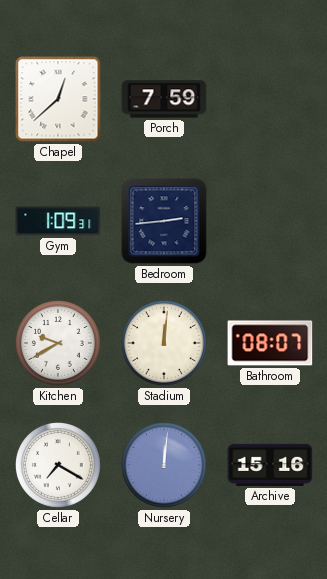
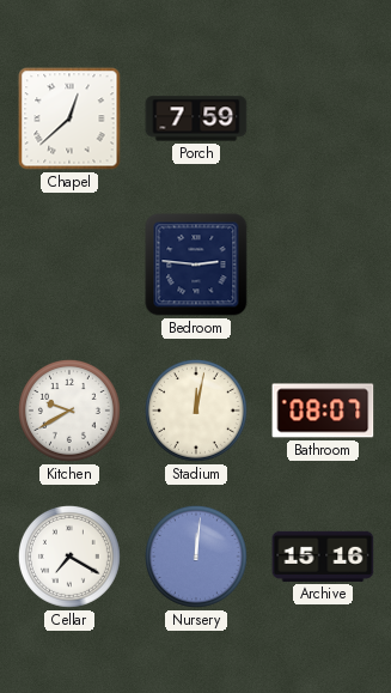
Gym: 1:09 -> none
Bedroom: 2:44 -> 2:46
Stadium: 12:01 -> 12:02
